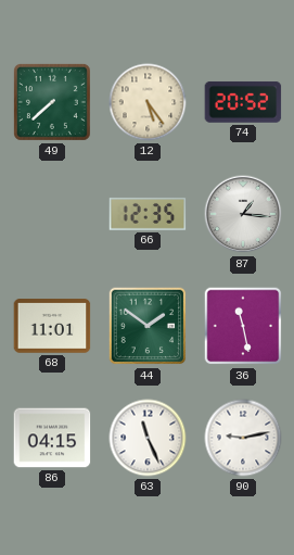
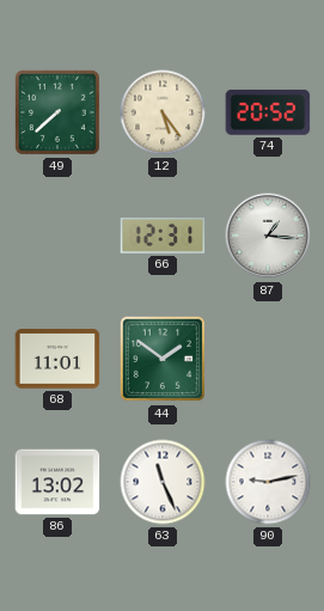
66: 12:35 -> 12:31
36: 11:28 -> none
86: 04:15 -> 13:02
